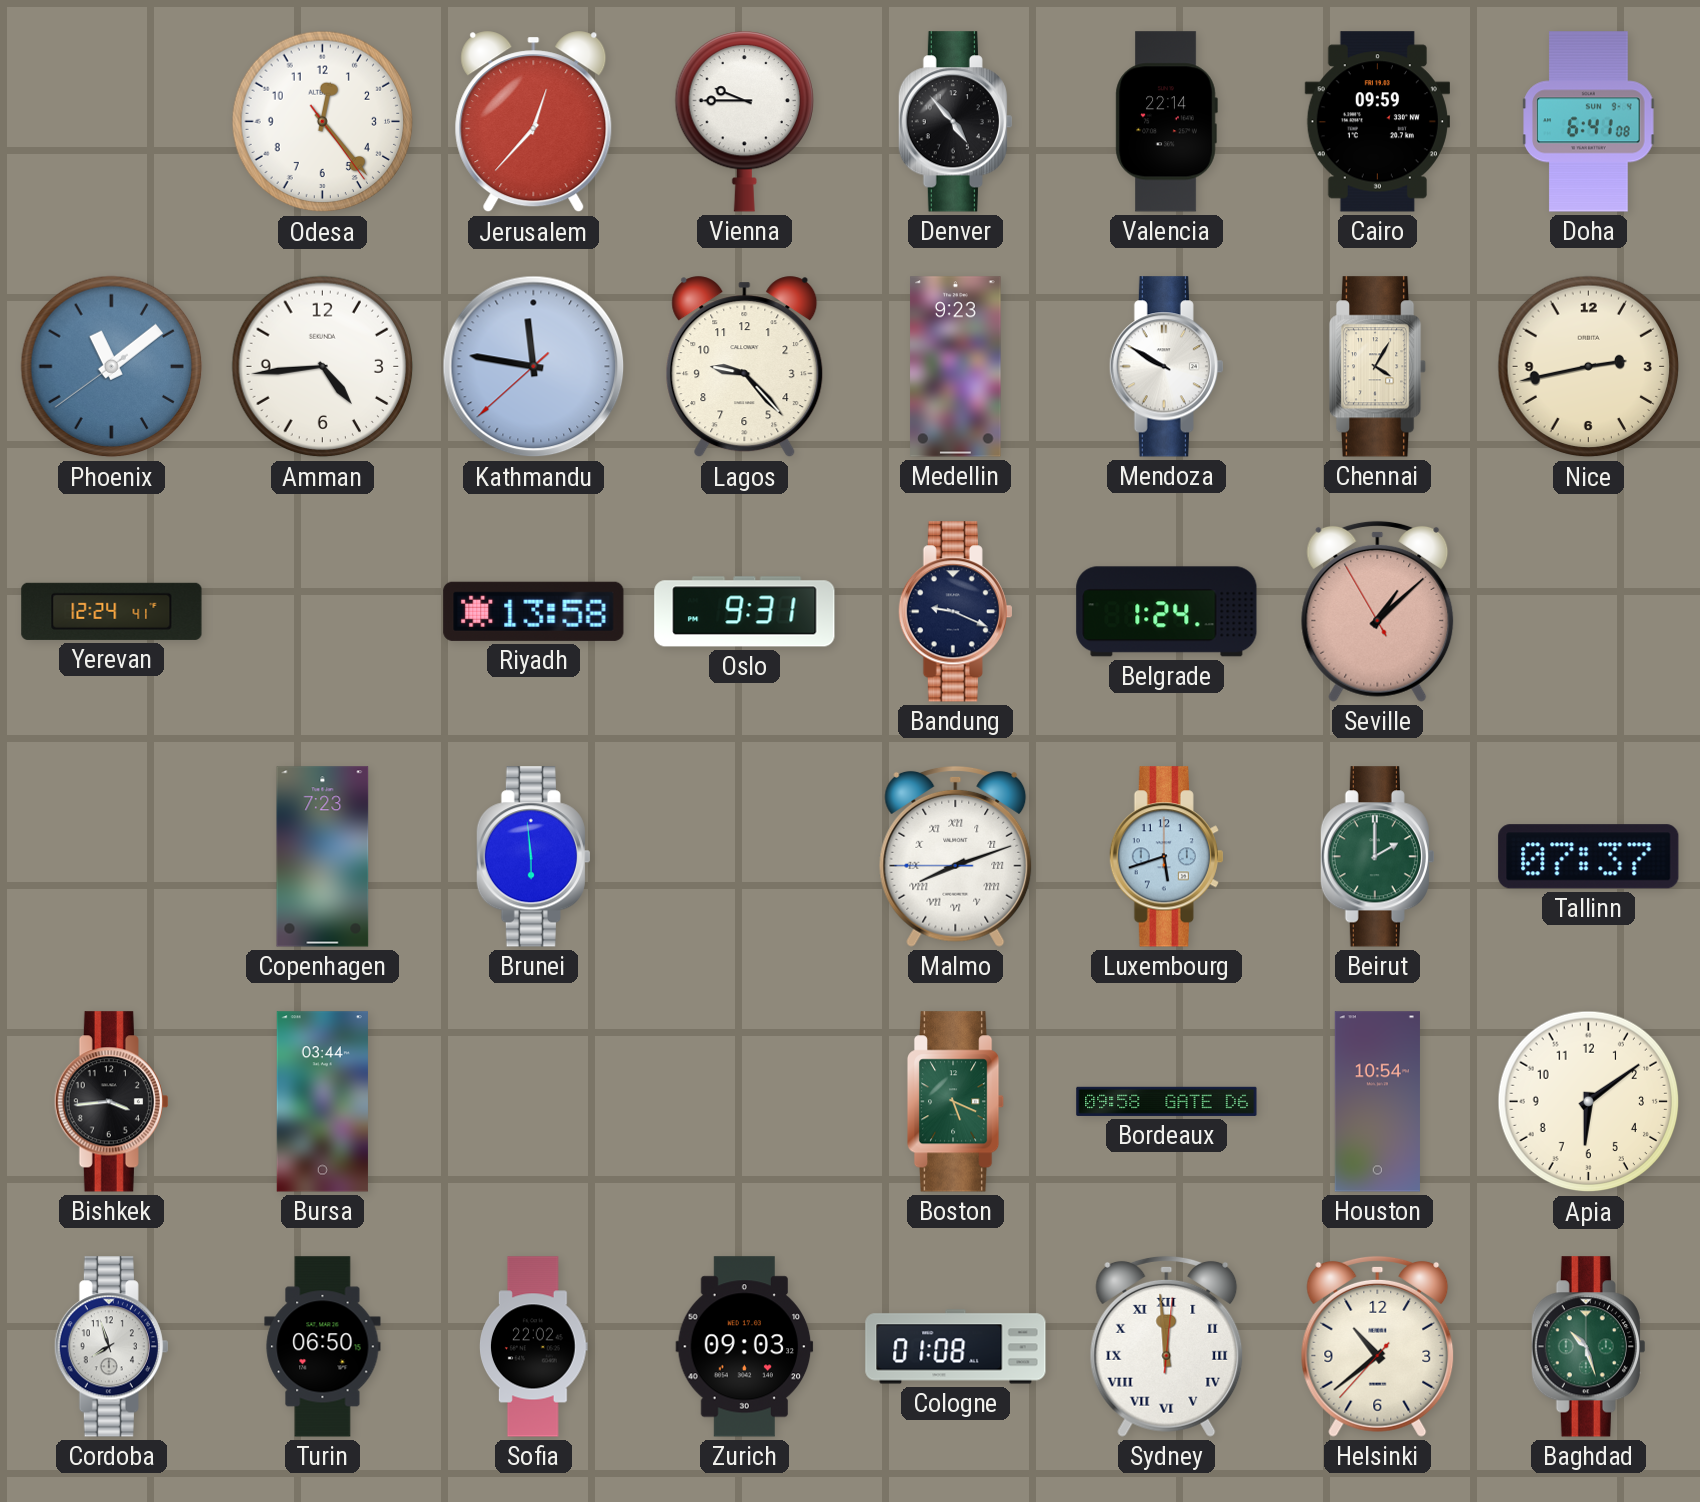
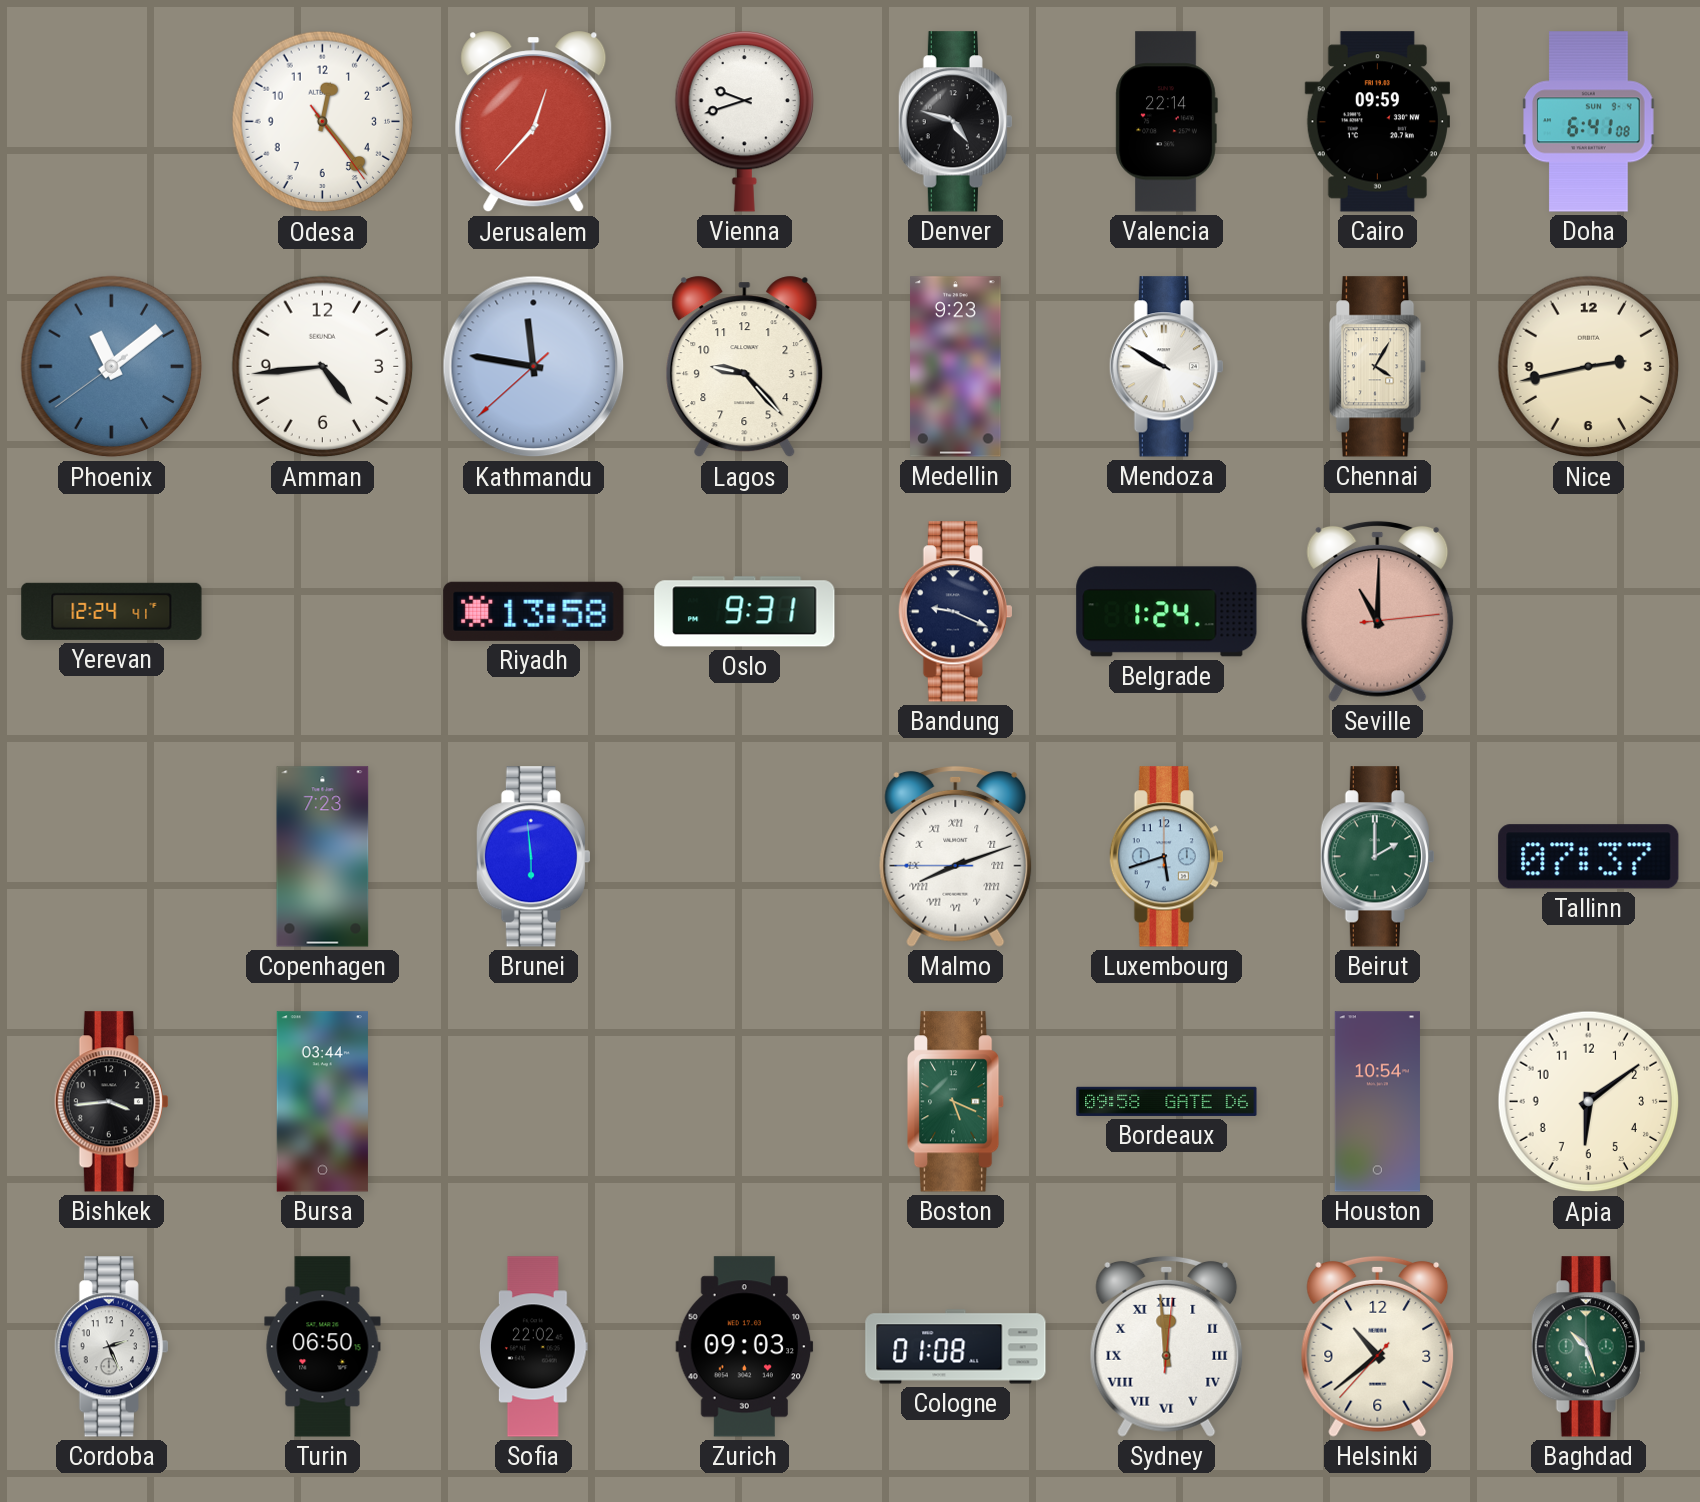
Vienna: 9:45 -> 9:42
Denver: 4:53 -> 4:48
Seville: 1:07 -> 11:00
Cordoba: 7:57 -> 2:26
